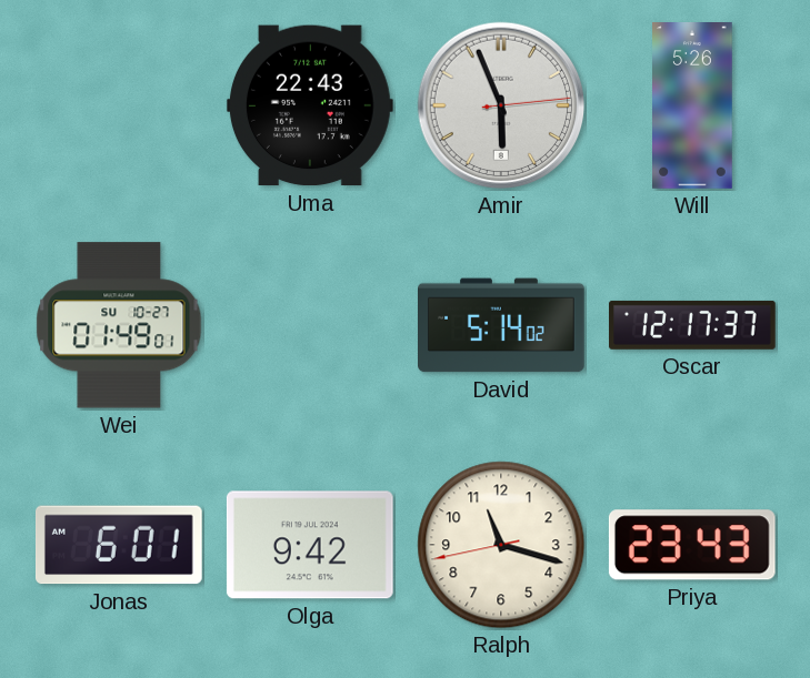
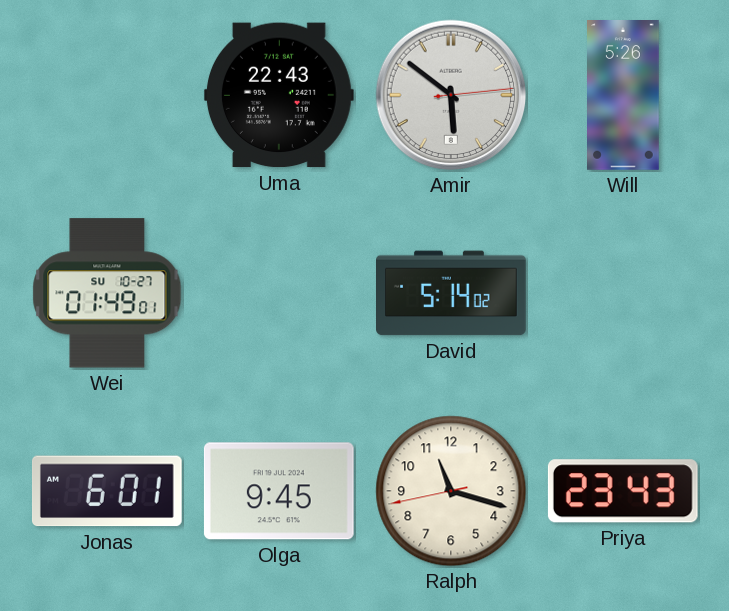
Amir: 5:56 -> 5:51
Oscar: 12:17 -> none
Olga: 9:42 -> 9:45
